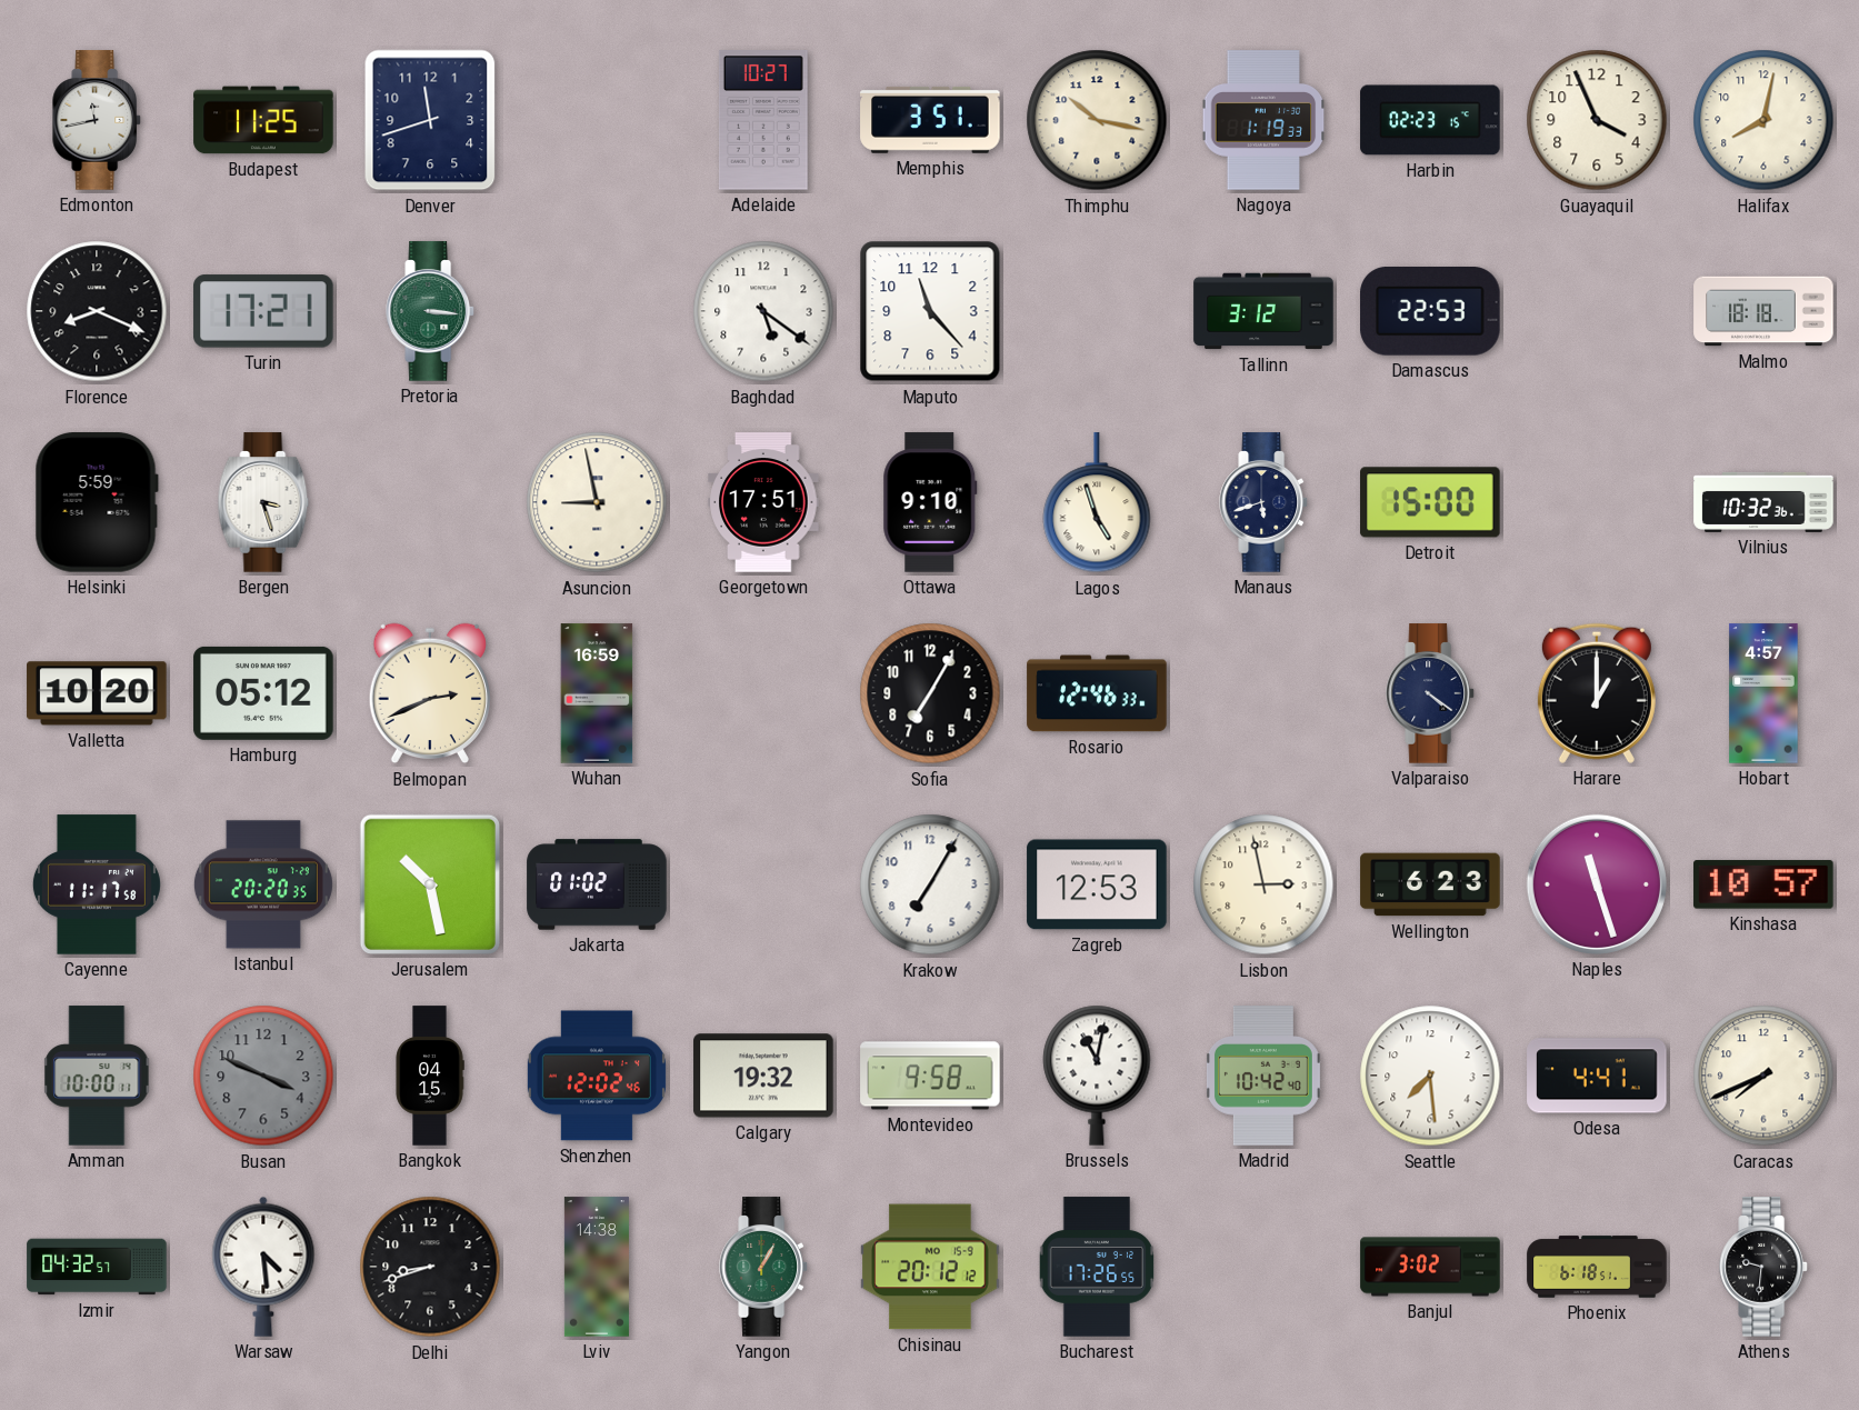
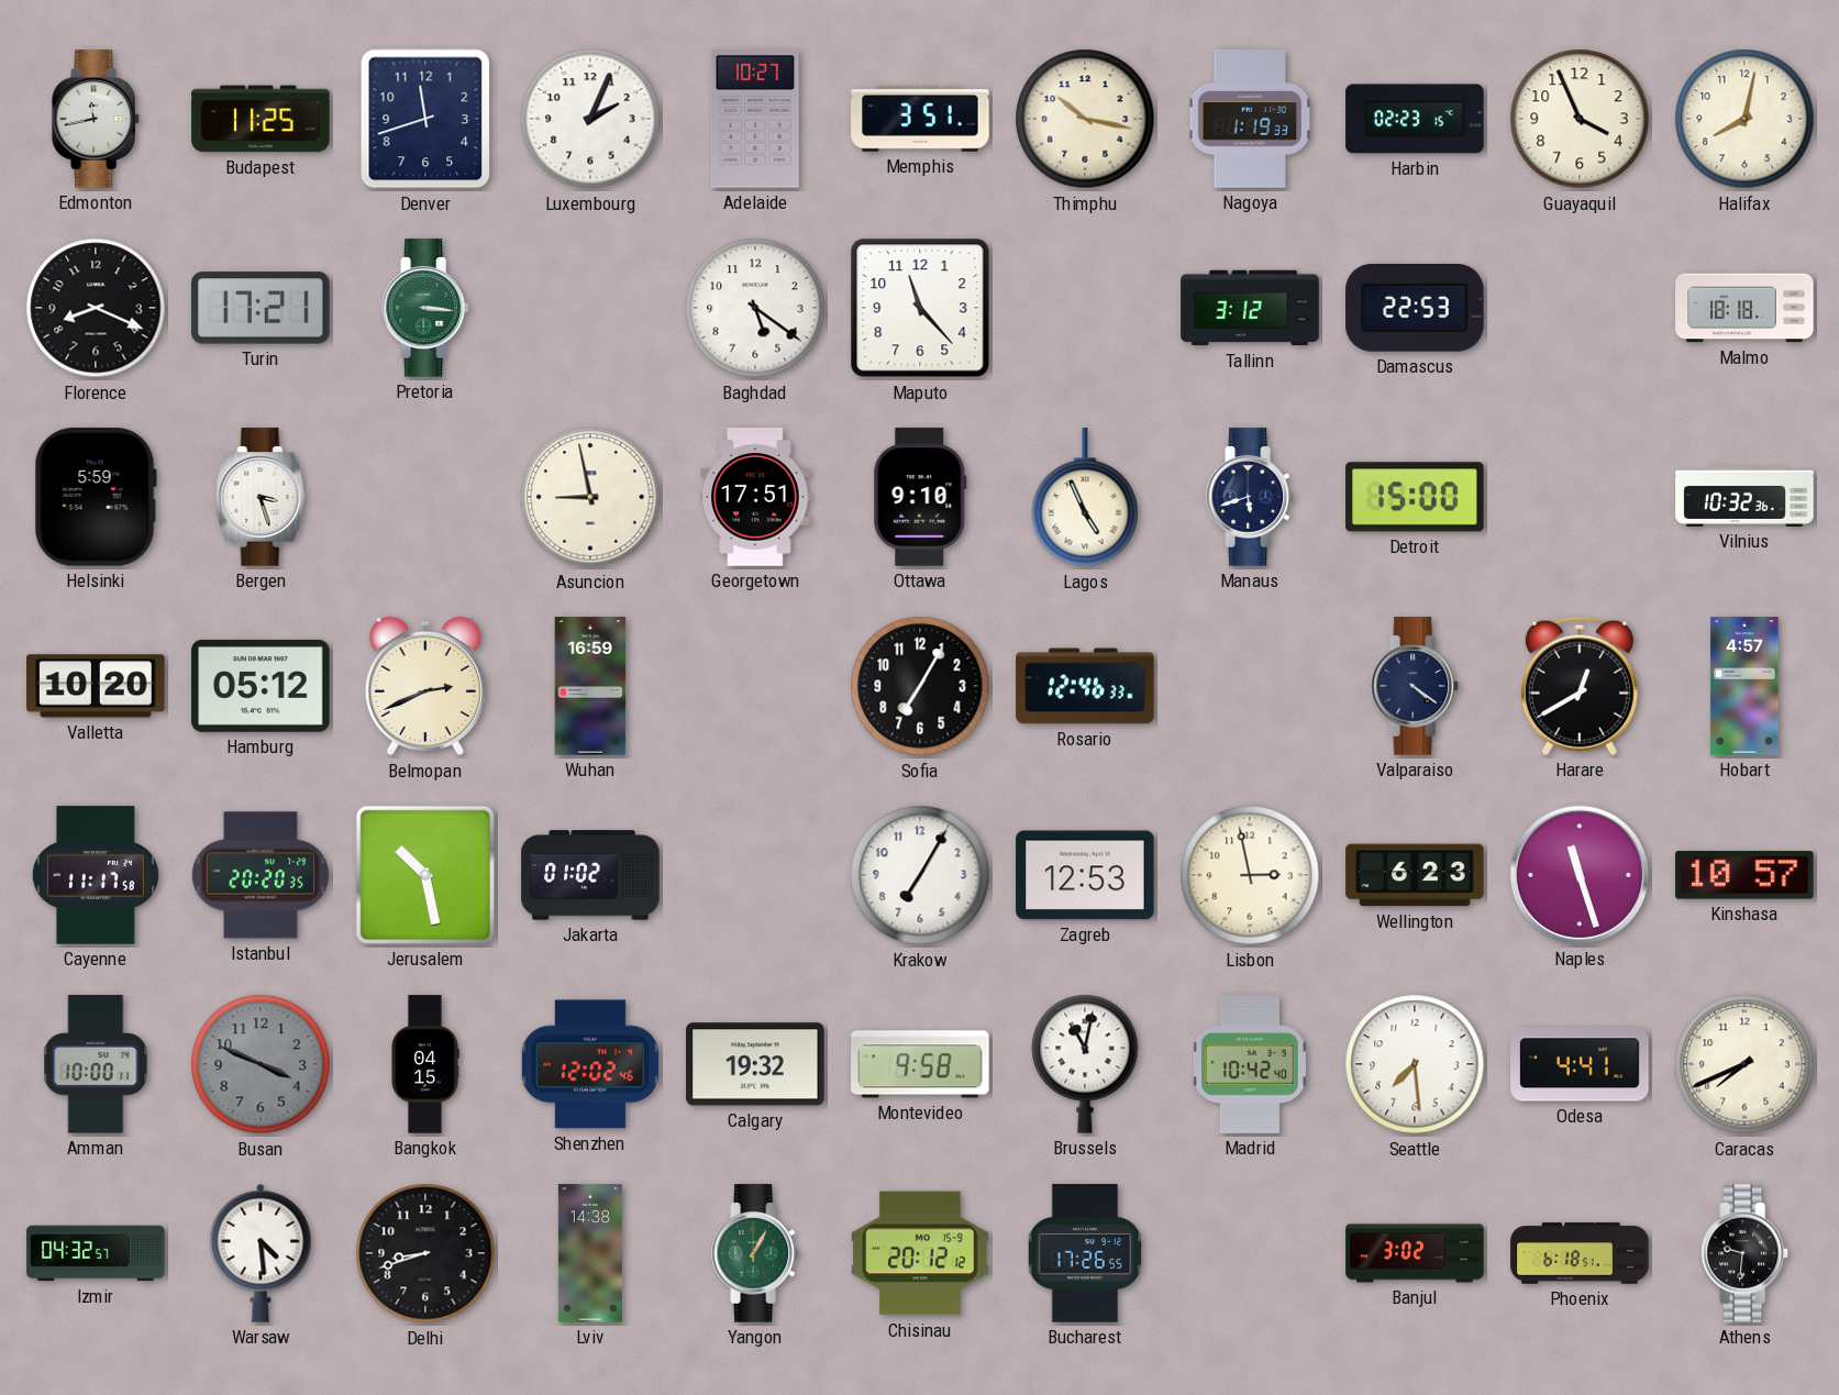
Luxembourg: none -> 2:04
Lagos: 4:57 -> 4:56
Harare: 1:00 -> 12:40
